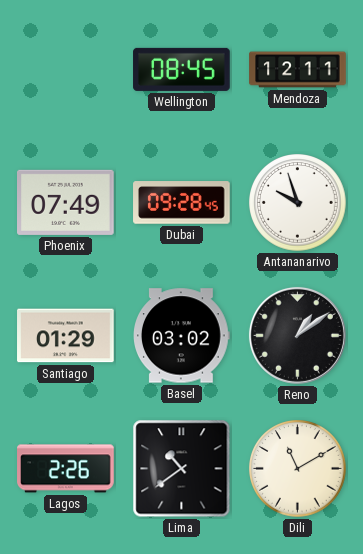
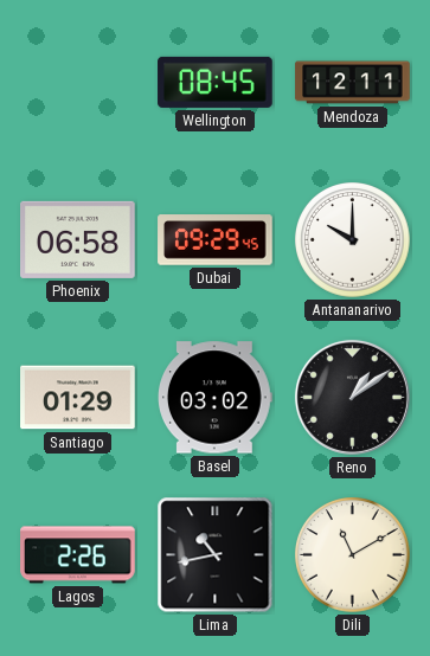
Phoenix: 07:49 -> 06:58
Dubai: 09:28 -> 09:29
Antananarivo: 9:57 -> 10:00
Lima: 10:39 -> 10:43
